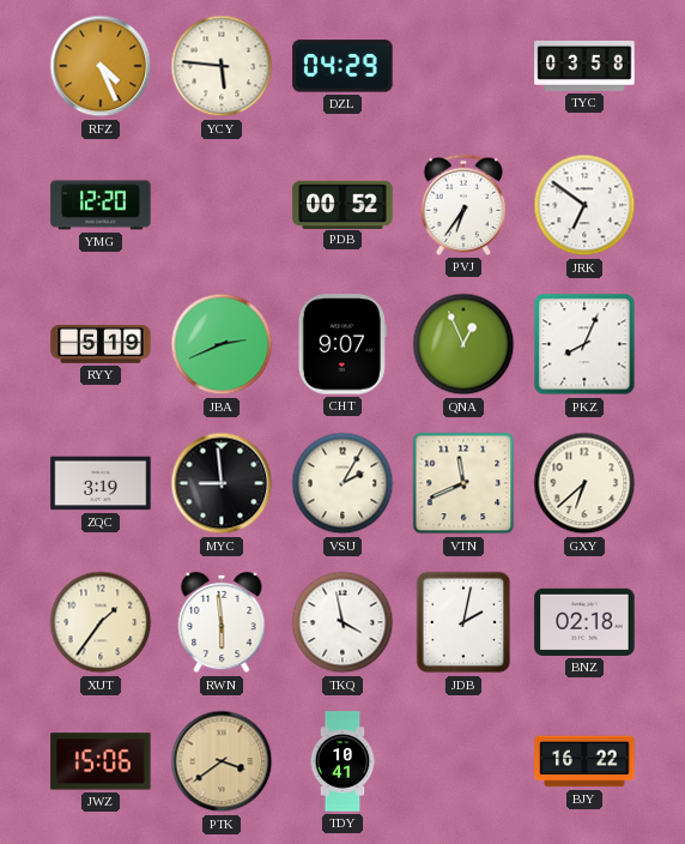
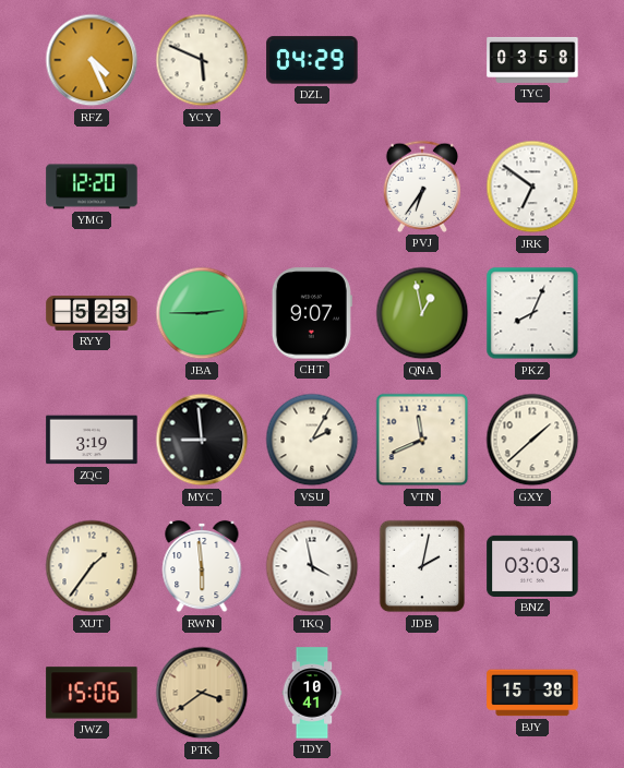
YCY: 5:46 -> 5:49
PDB: 00:52 -> none
RYY: 5:19 -> 5:23
JBA: 2:41 -> 2:45
QNA: 12:56 -> 12:58
GXY: 6:38 -> 1:38
BNZ: 02:18 -> 03:03
BJY: 16:22 -> 15:38
